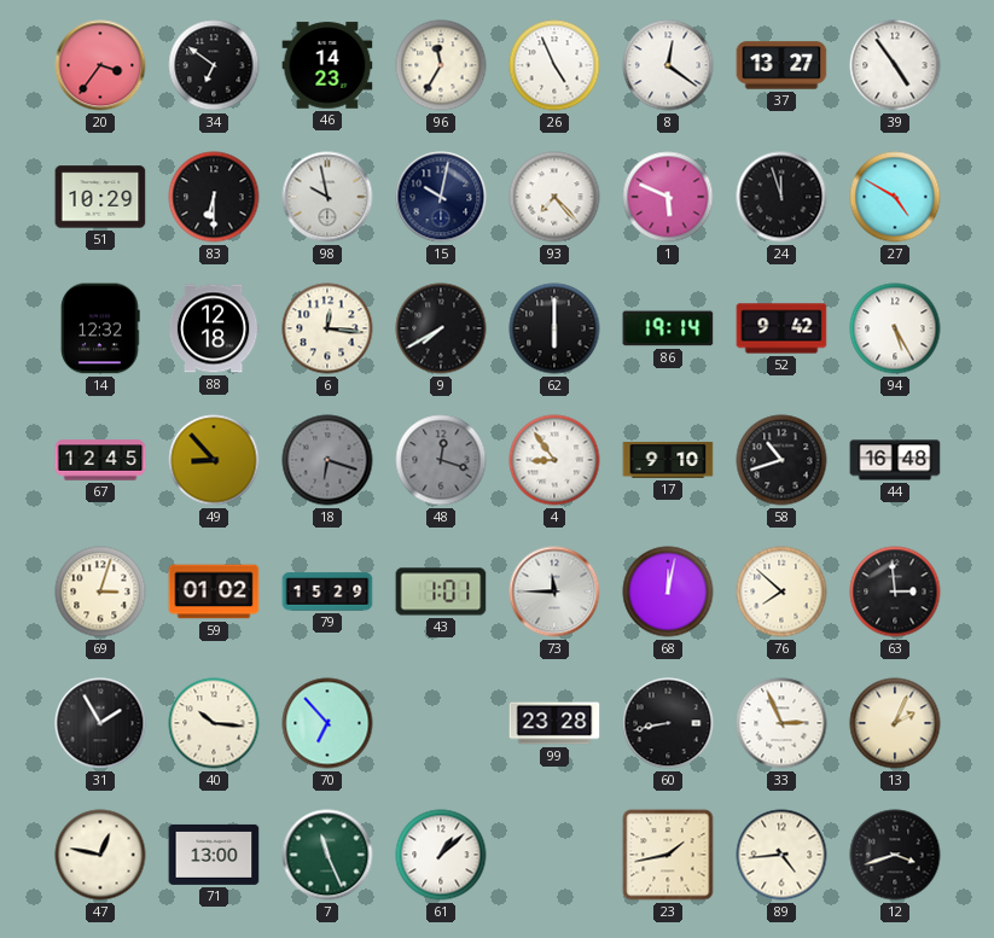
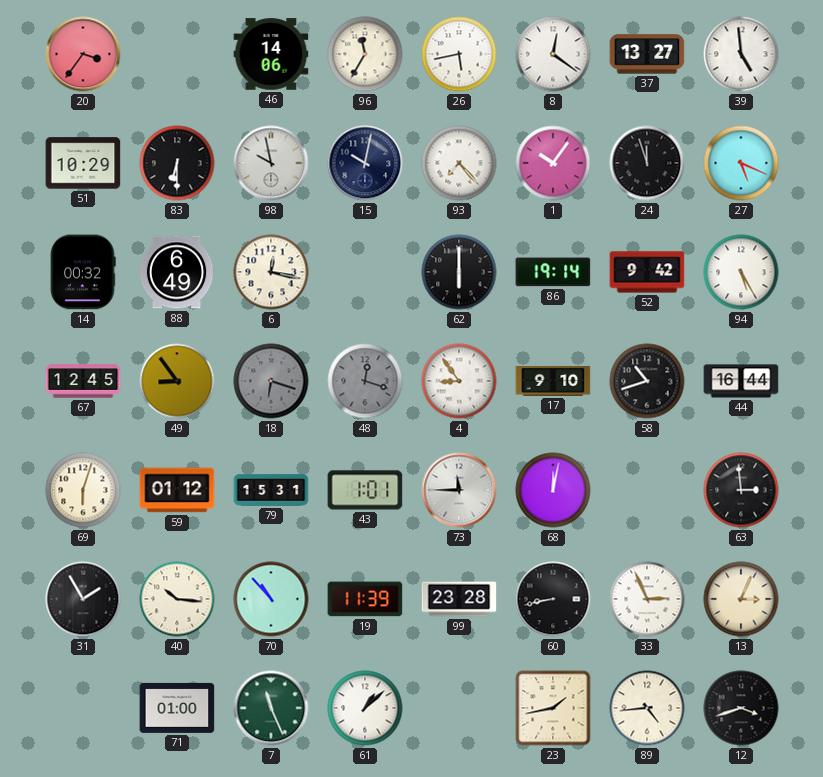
34: 6:51 -> none
46: 14:23 -> 14:06
26: 4:56 -> 5:43
39: 4:54 -> 4:59
1: 5:49 -> 10:06
27: 4:50 -> 5:19
14: 12:32 -> 00:32
88: 12:18 -> 6:49
6: 12:16 -> 12:17
9: 7:40 -> none
49: 8:53 -> 8:54
44: 16:48 -> 16:44
69: 3:03 -> 6:03
59: 01:02 -> 01:12
79: 15:29 -> 15:31
76: 7:52 -> none
70: 6:53 -> 10:53
19: none -> 11:39
13: 2:04 -> 3:04
47: 12:47 -> none
71: 13:00 -> 01:00
